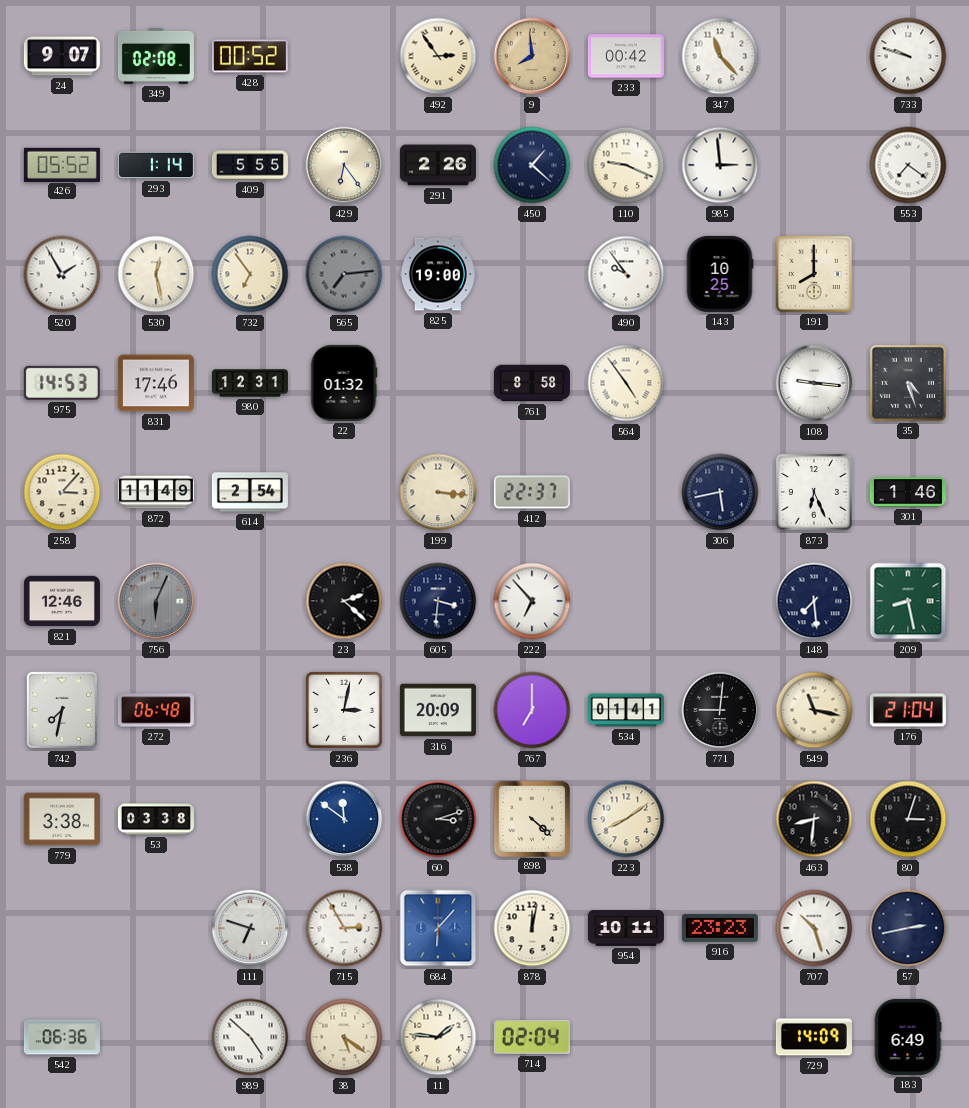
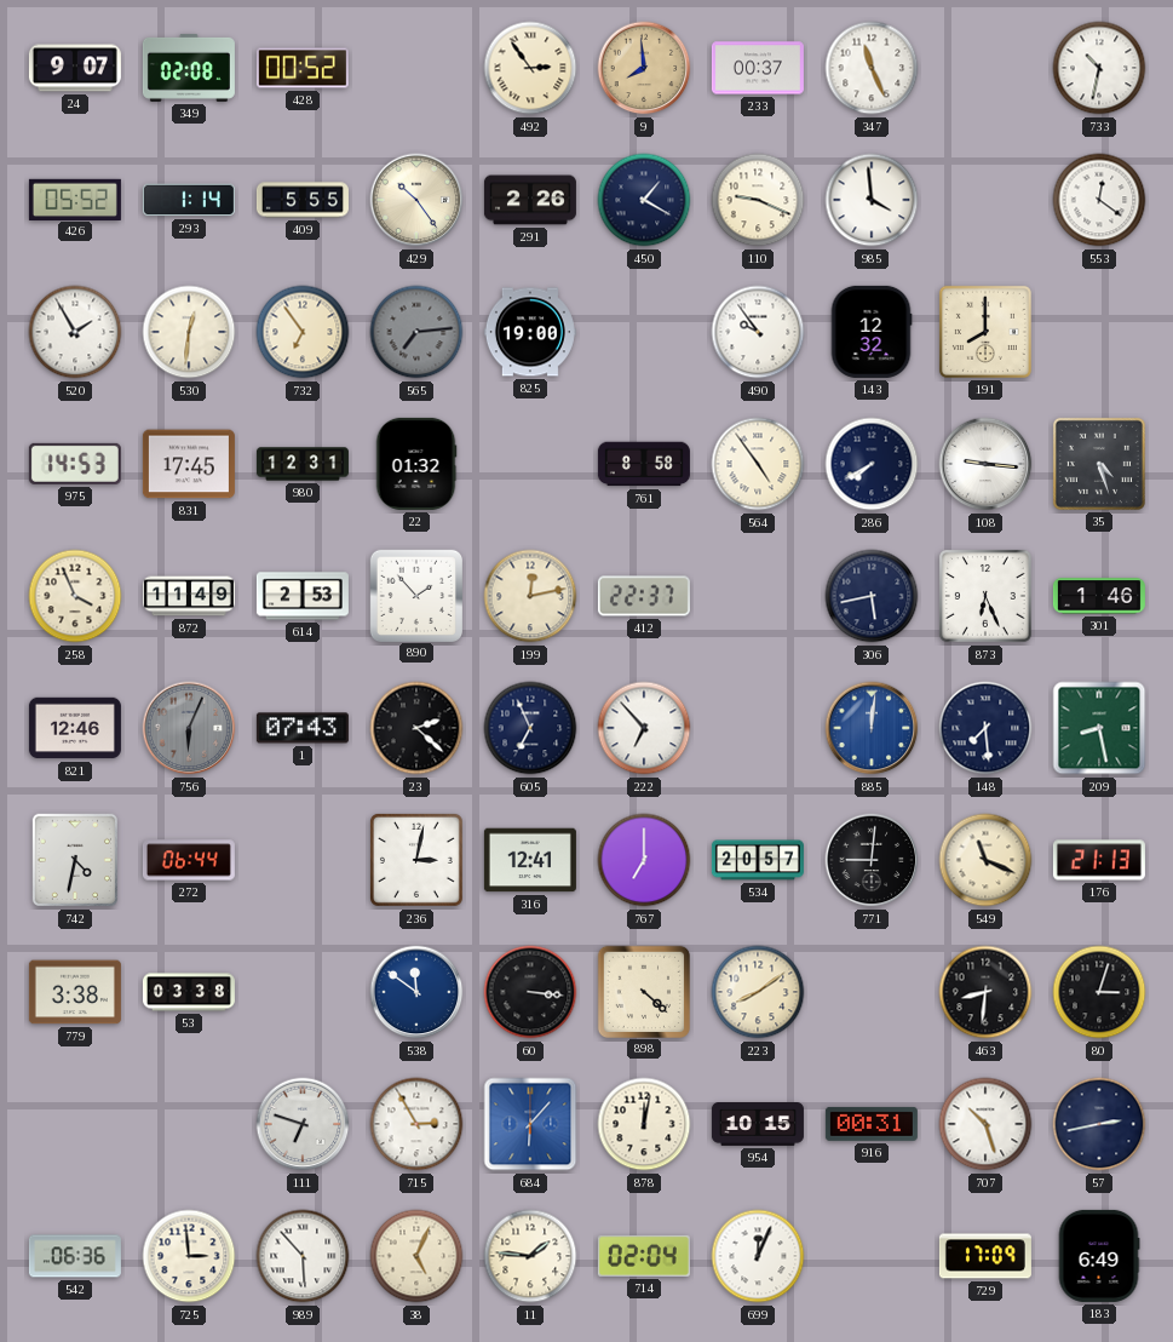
233: 00:42 -> 00:37
347: 11:23 -> 11:26
733: 9:48 -> 10:32
429: 6:24 -> 10:24
450: 1:22 -> 1:20
985: 2:59 -> 3:59
553: 7:21 -> 12:21
530: 12:28 -> 12:31
143: 10:25 -> 12:32
831: 17:46 -> 17:45
286: none -> 7:40
258: 3:07 -> 3:56
614: 2:54 -> 2:53
890: none -> 1:53
199: 3:16 -> 12:13
1: none -> 07:43
605: 3:31 -> 6:56
885: none -> 12:01
742: 7:32 -> 4:32
272: 06:48 -> 06:44
316: 20:09 -> 12:41
534: 01:41 -> 20:57
549: 11:17 -> 11:19
176: 21:04 -> 21:13
60: 3:12 -> 3:16
954: 10:11 -> 10:15
916: 23:23 -> 00:31
725: none -> 2:59
989: 4:52 -> 5:53
38: 5:21 -> 5:04
699: none -> 12:04
729: 14:09 -> 17:09
